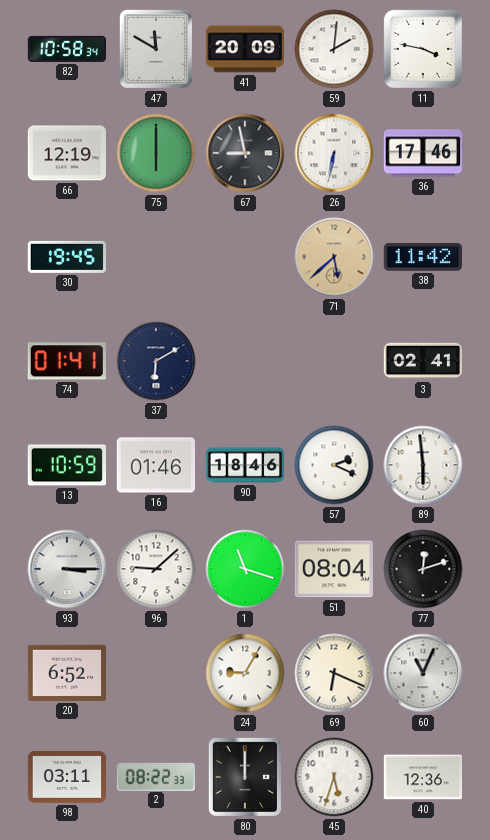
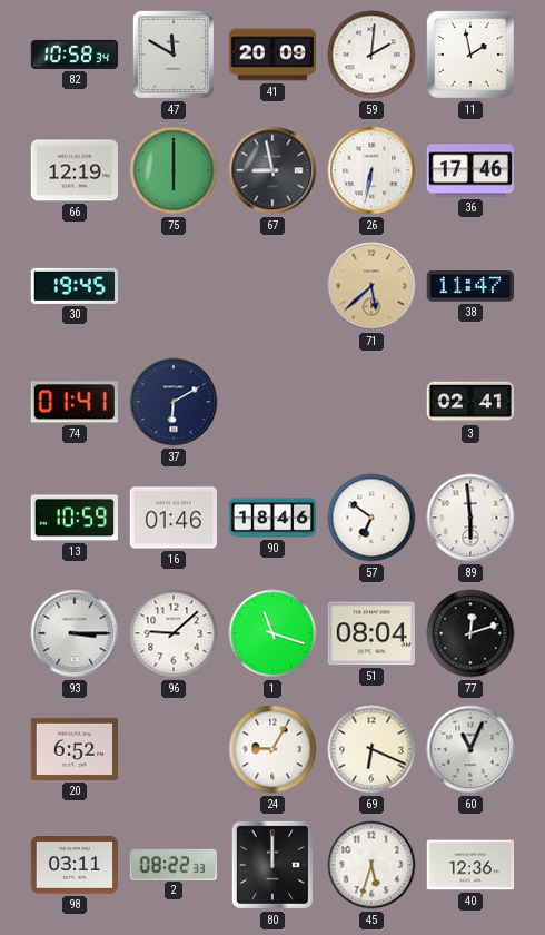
11: 3:47 -> 1:58
38: 11:42 -> 11:47
57: 2:19 -> 6:51
